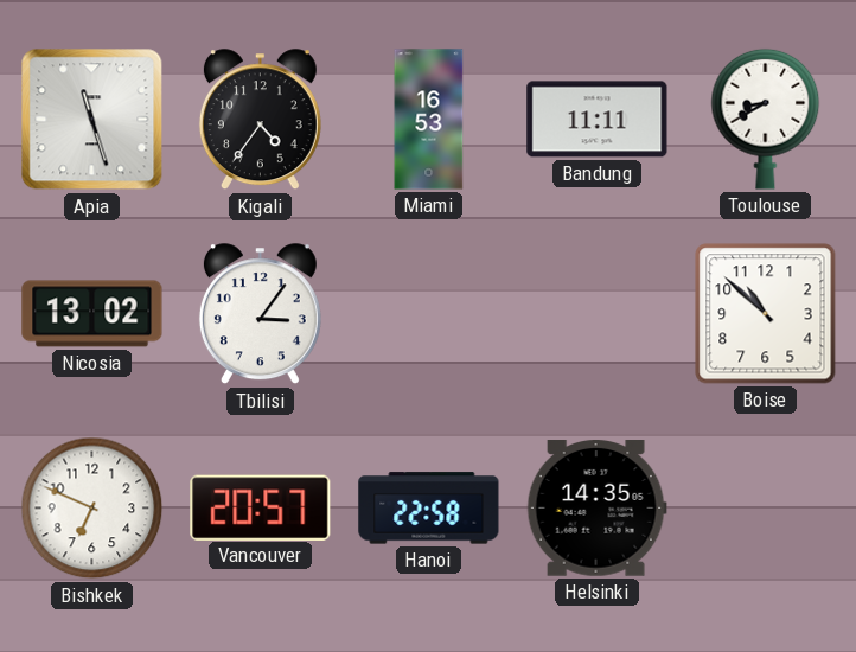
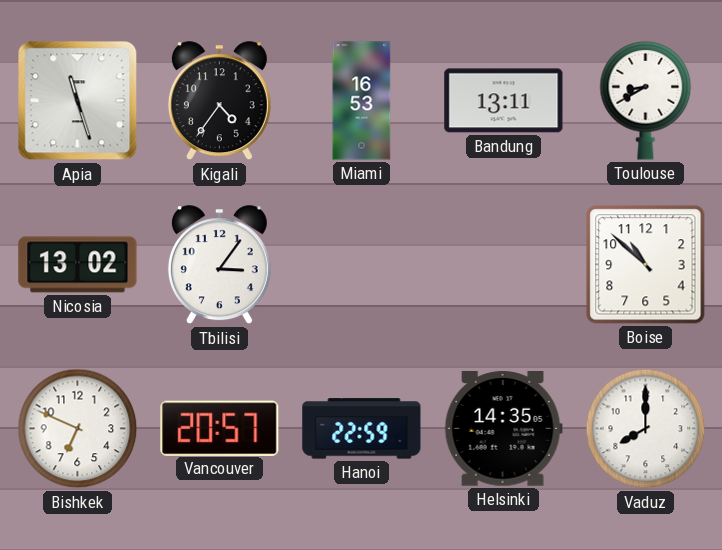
Bandung: 11:11 -> 13:11
Hanoi: 22:58 -> 22:59
Vaduz: none -> 8:00
